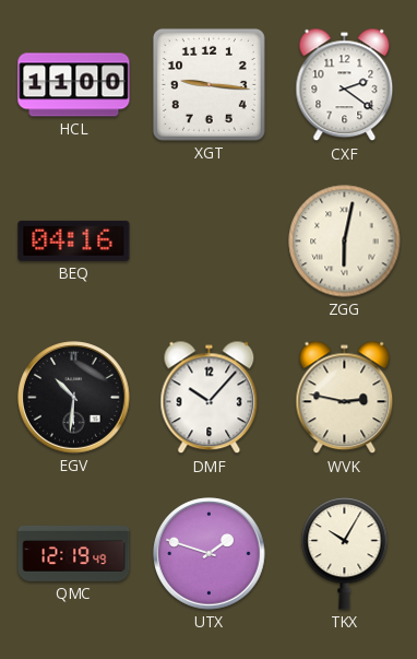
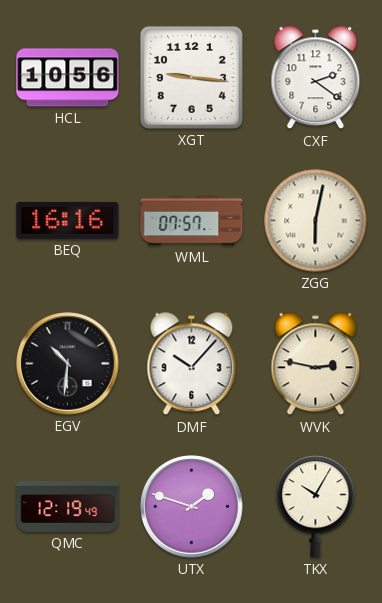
HCL: 11:00 -> 10:56
BEQ: 04:16 -> 16:16
WML: none -> 07:57
